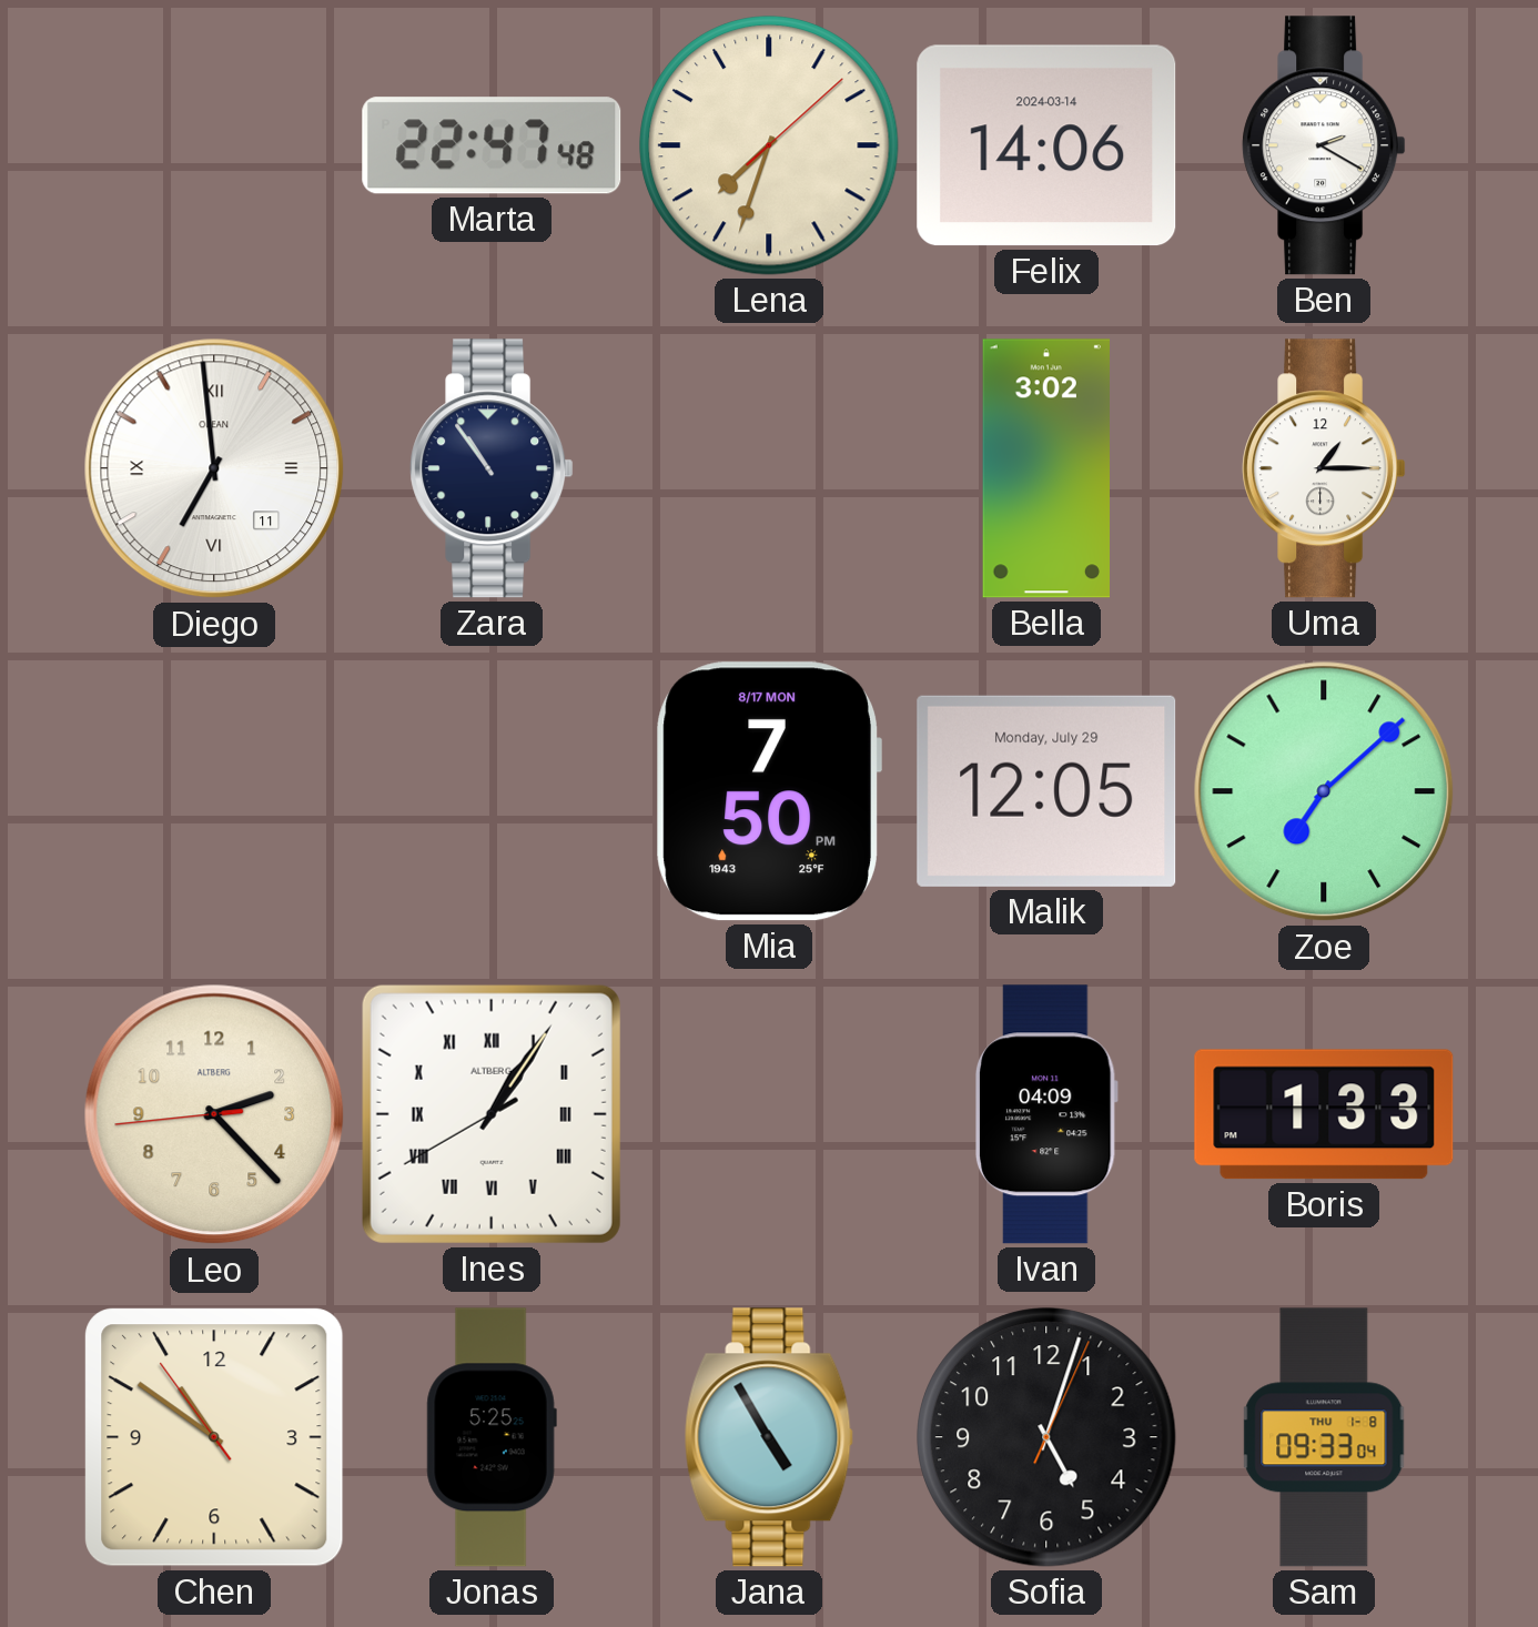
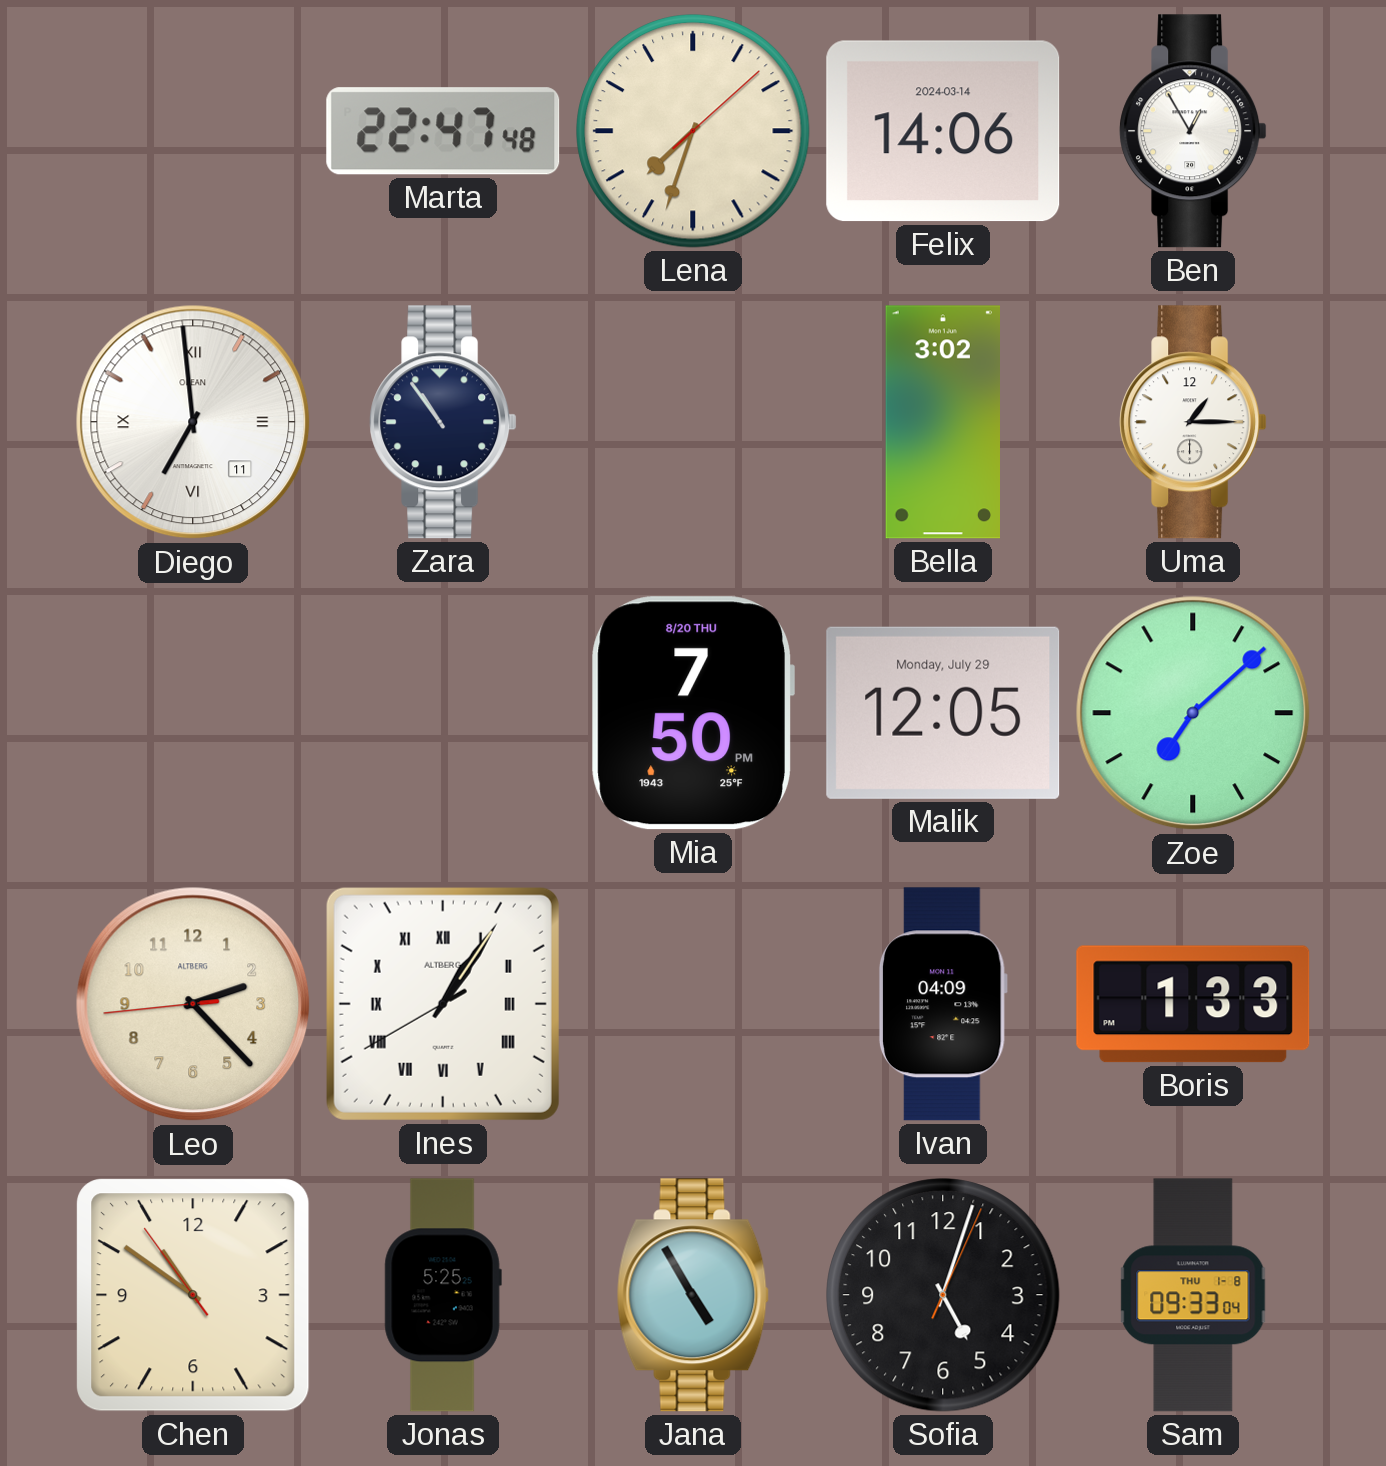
Ben: 2:20 -> 12:55
Mia date: 8/17 MON -> 8/20 THU
